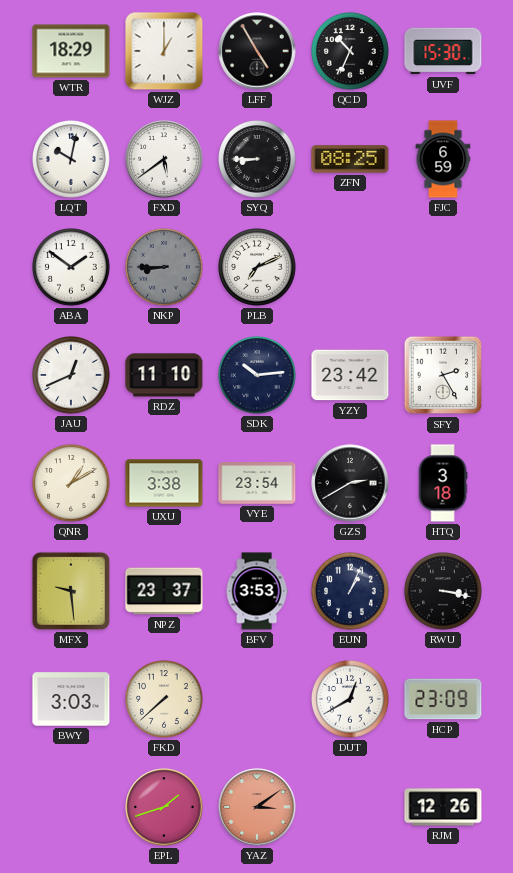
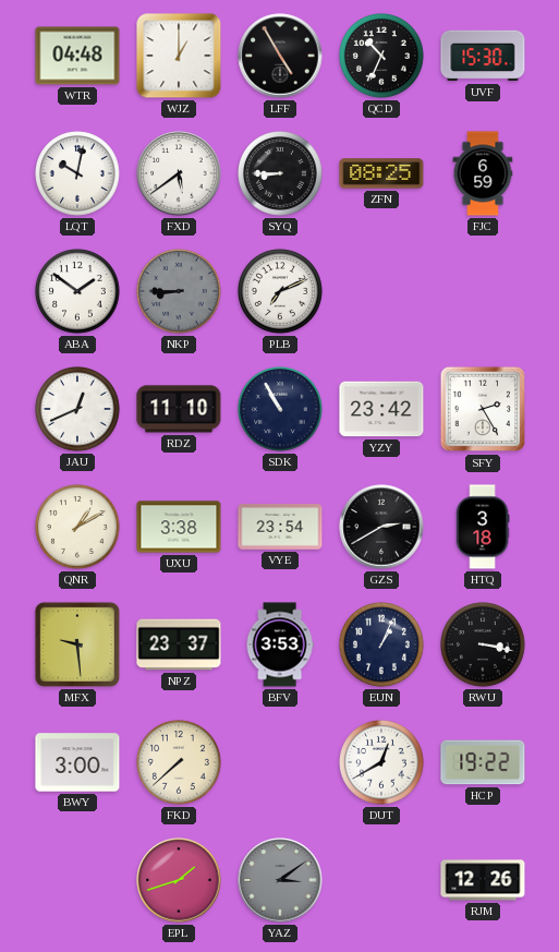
WTR: 18:29 -> 04:48
SDK: 10:14 -> 10:55
BWY: 3:03 -> 3:00
HCP: 23:09 -> 19:22
YAZ dial: salmon -> grey
